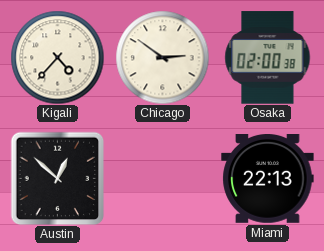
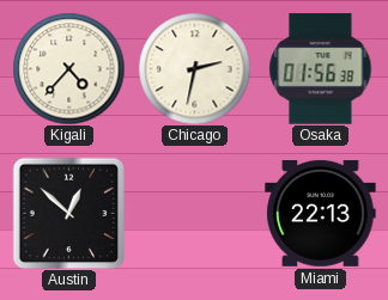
Chicago: 2:51 -> 2:32
Osaka: 02:00 -> 01:56
